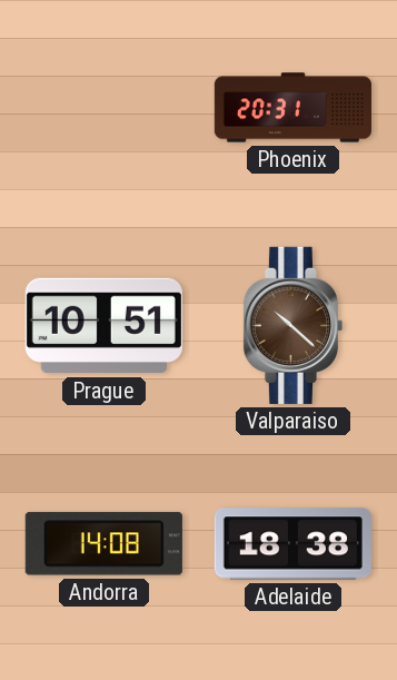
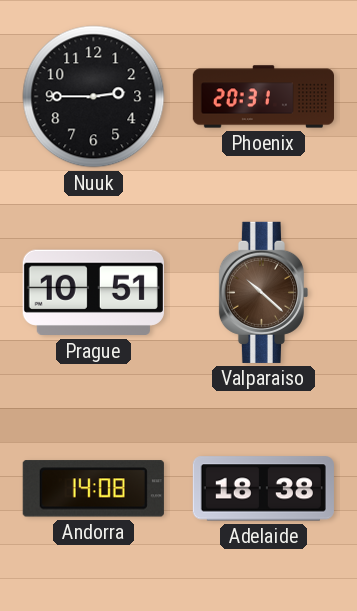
Nuuk: none -> 2:45
